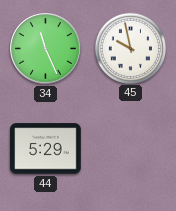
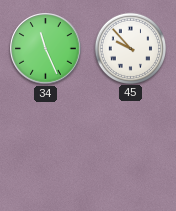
45: 9:58 -> 9:53
44: 5:29 -> none
